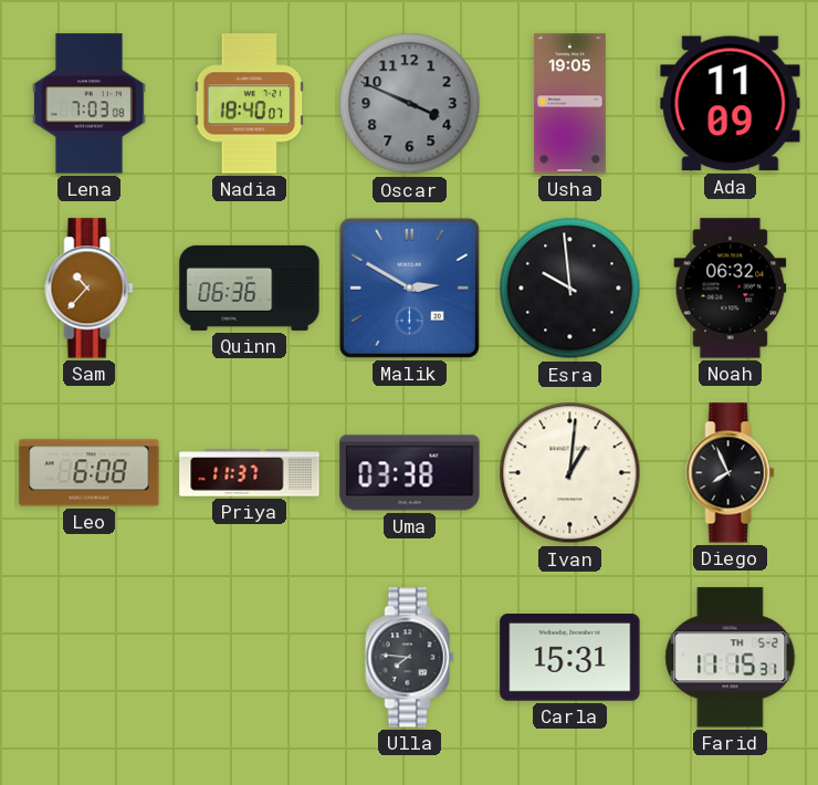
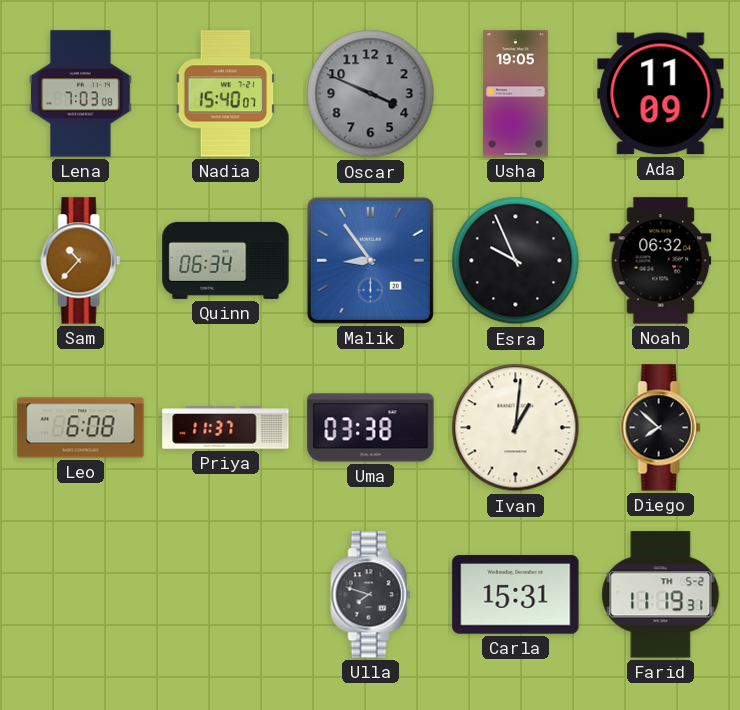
Nadia: 18:40 -> 15:40
Quinn: 06:36 -> 06:34
Malik: 2:50 -> 8:54
Esra: 9:59 -> 9:56
Diego: 7:56 -> 7:52
Ulla: 7:46 -> 7:48
Farid: 11:15 -> 11:19
